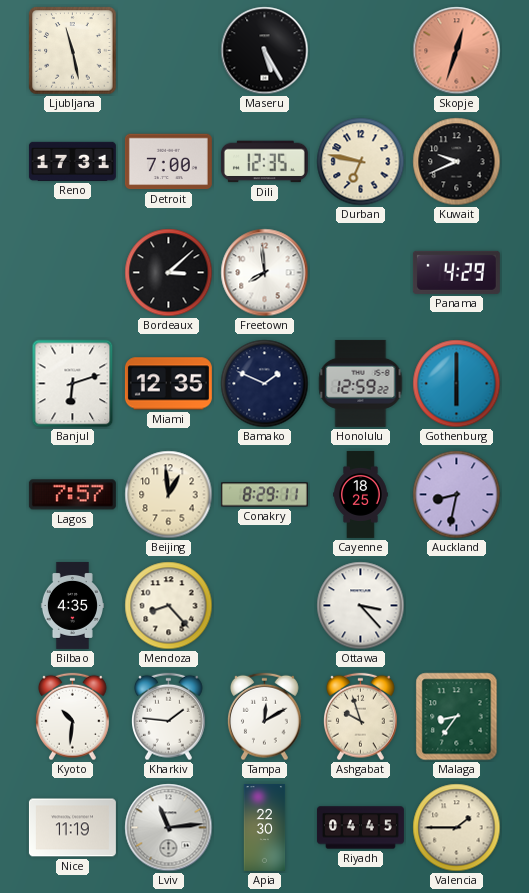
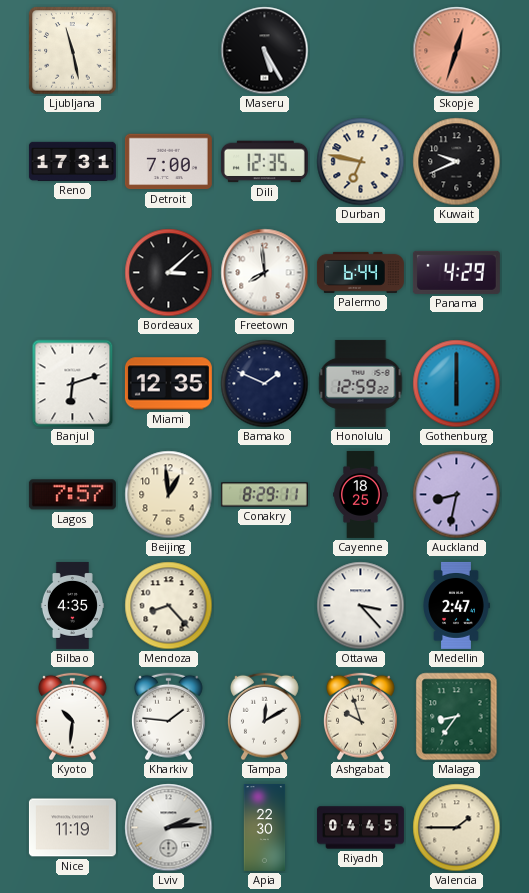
Palermo: none -> 6:44
Medellin: none -> 2:47
Lviv: 11:14 -> 2:14
